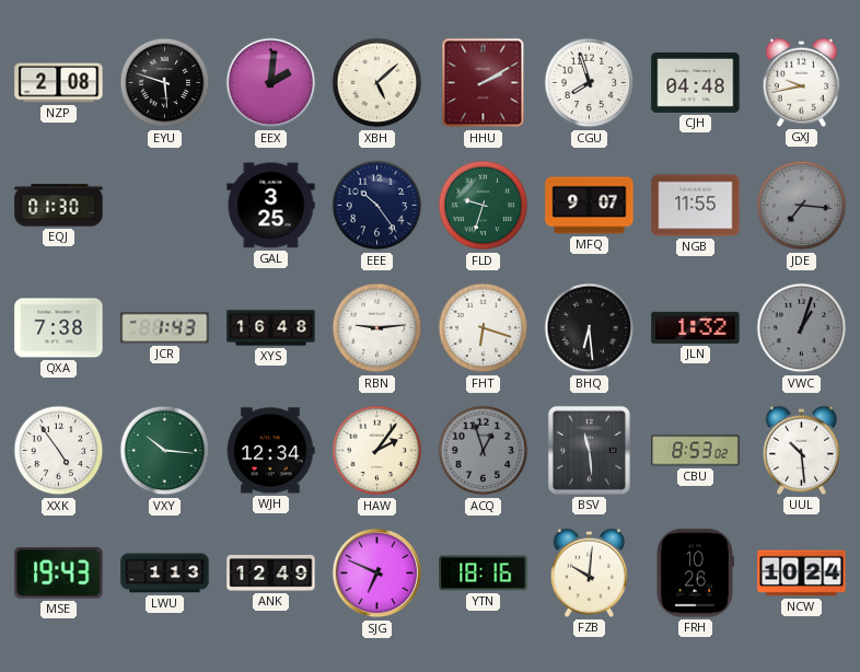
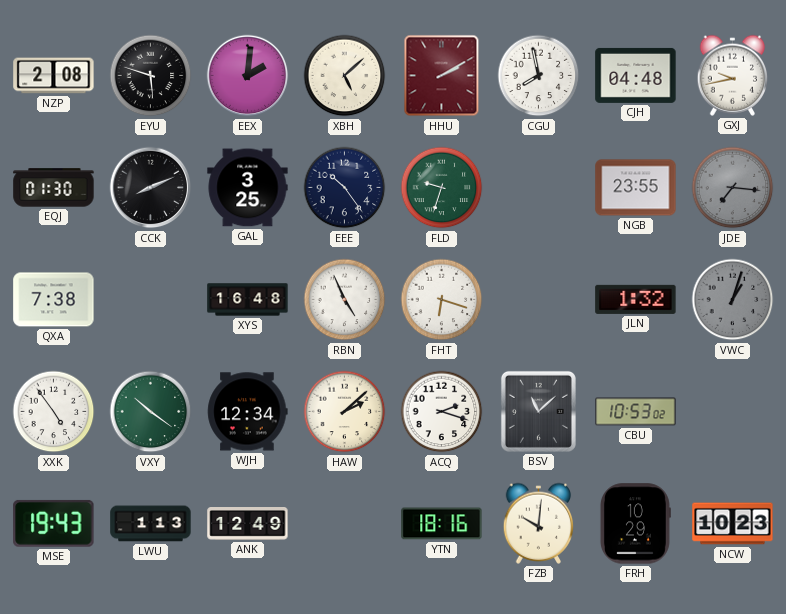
CGU: 7:57 -> 7:58
CCK: none -> 8:11
MFQ: 9:07 -> none
NGB: 11:55 -> 23:55
JCR: 1:43 -> none
RBN: 9:14 -> 4:56
BHQ: 6:29 -> none
VXY: 10:16 -> 10:21
HAW: 2:06 -> 2:08
ACQ: 12:57 -> 2:18
ACQ dial: grey -> white
BSV: 11:29 -> 11:08
CBU: 8:53 -> 10:53
UUL: 10:29 -> none
SJG: 6:49 -> none
FRH: 10:26 -> 10:29
NCW: 10:24 -> 10:23
